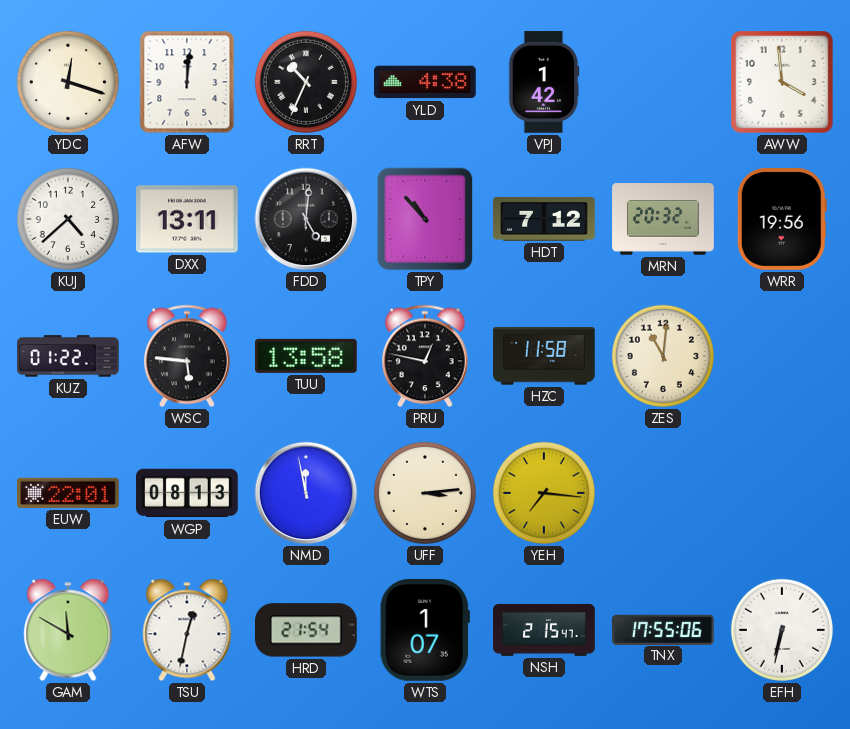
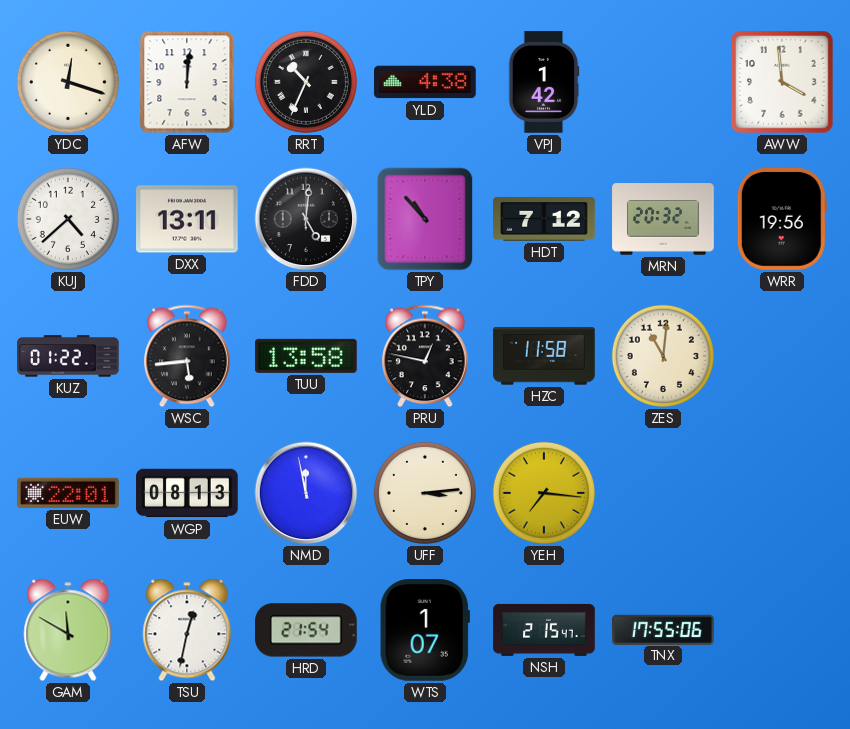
WSC: 5:46 -> 5:44
EFH: 6:32 -> none
